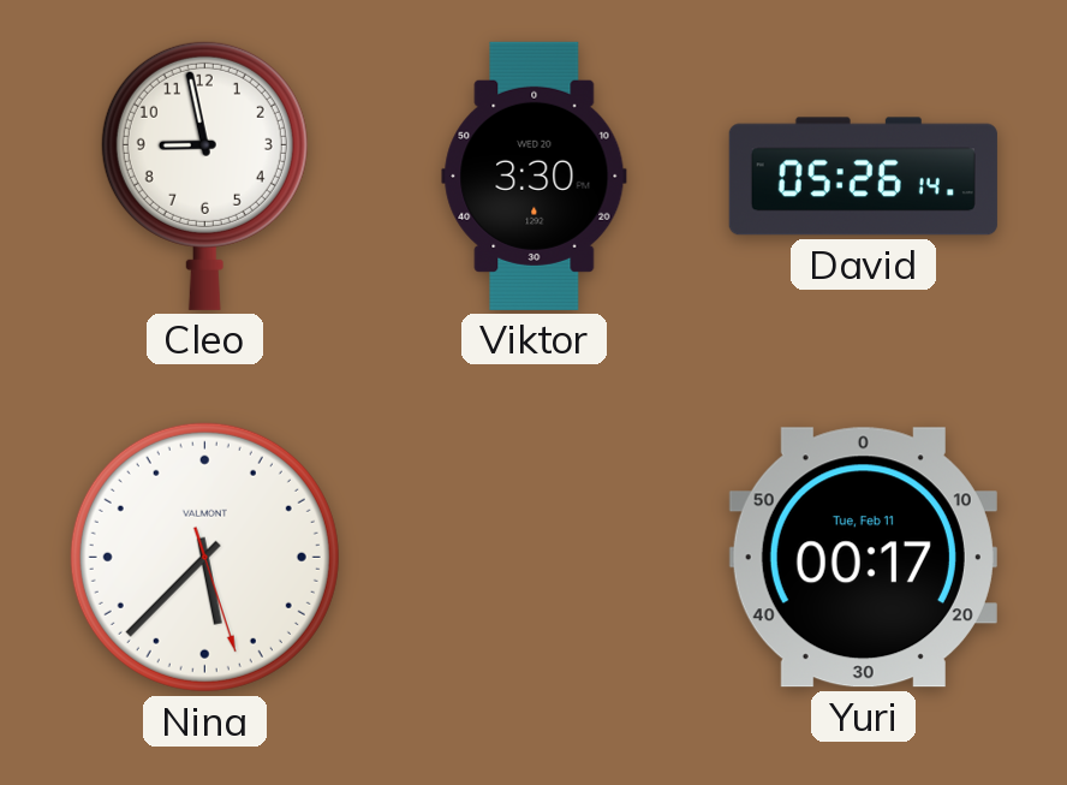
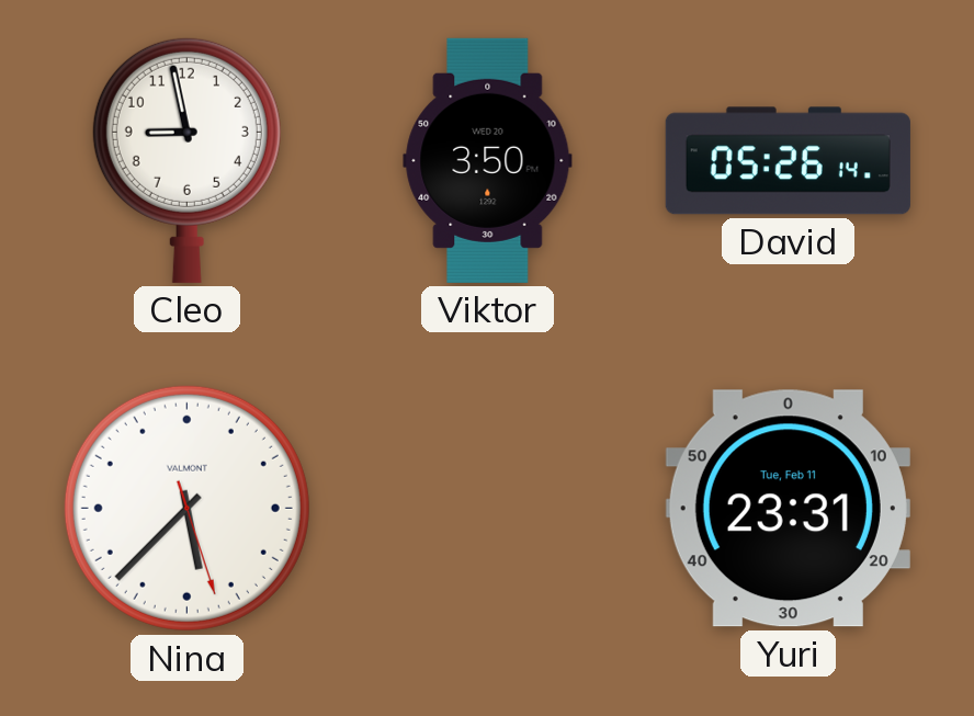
Viktor: 3:30 -> 3:50
Yuri: 00:17 -> 23:31
